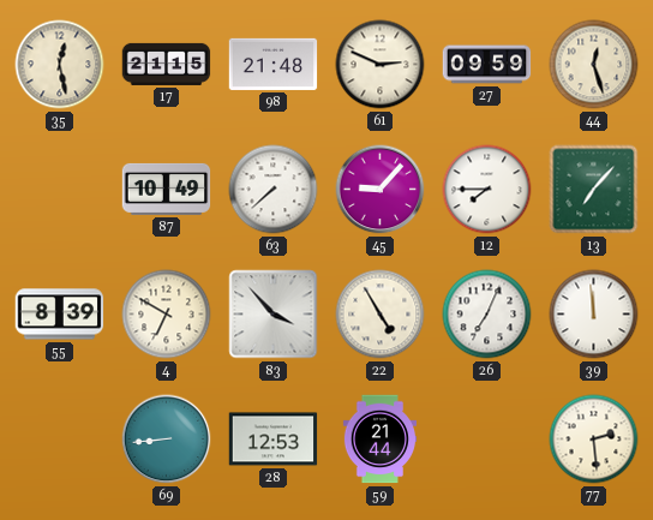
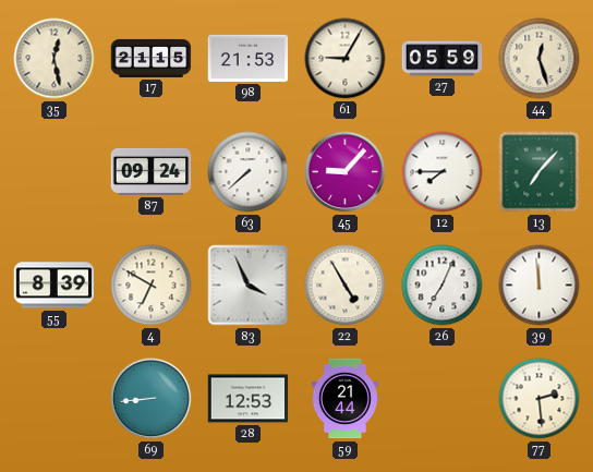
98: 21:48 -> 21:53
61: 2:49 -> 9:05
27: 09:59 -> 05:59
87: 10:49 -> 09:24
83: 3:53 -> 3:56
